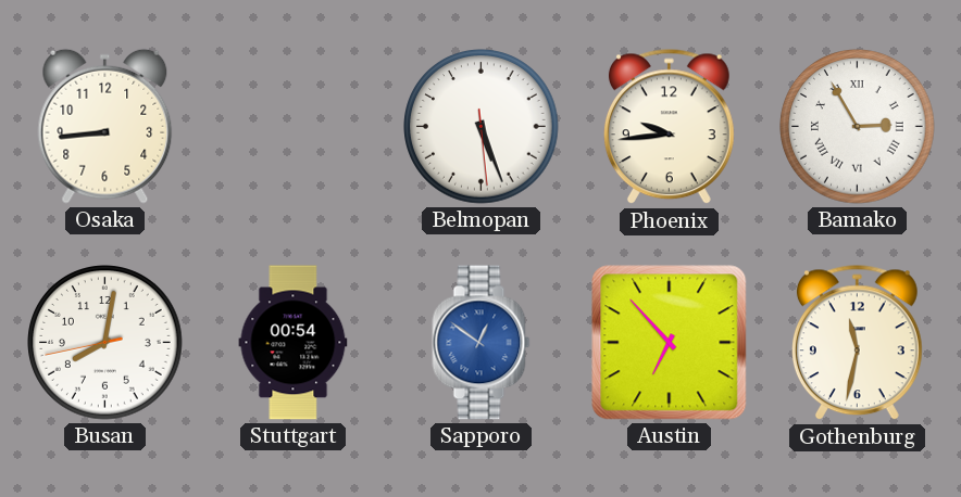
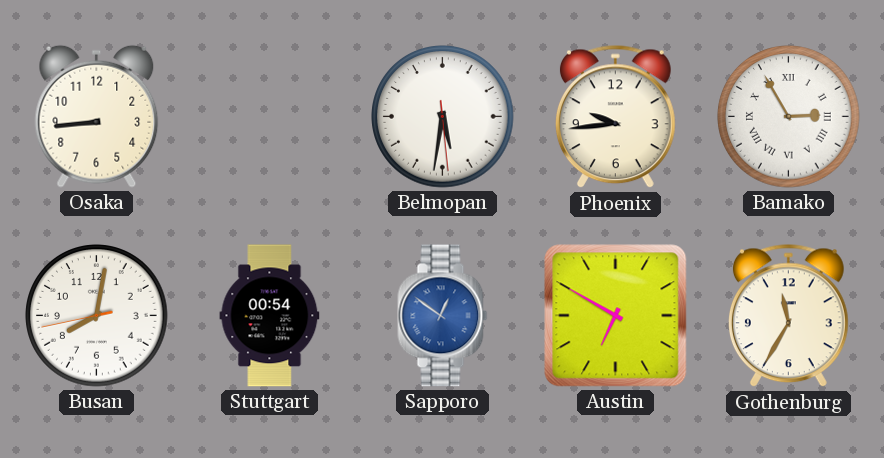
Belmopan: 5:26 -> 5:31
Austin: 6:53 -> 6:50
Gothenburg: 11:32 -> 11:35
